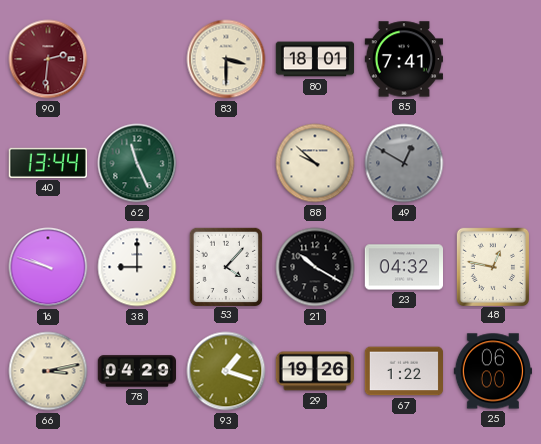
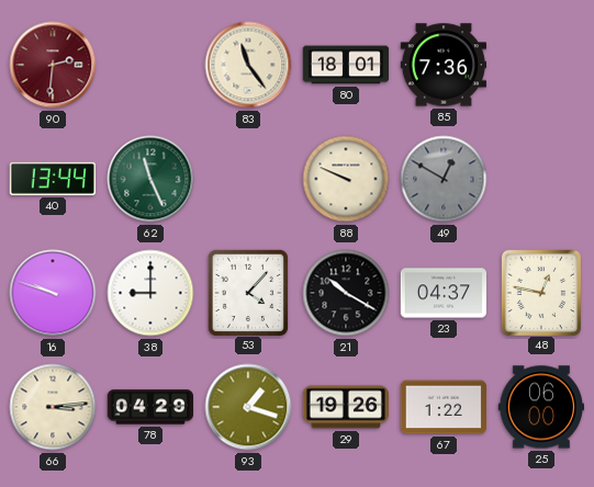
83: 3:30 -> 11:24
85: 7:41 -> 7:36
88: 9:52 -> 9:49
23: 04:32 -> 04:37
66: 3:13 -> 3:14
